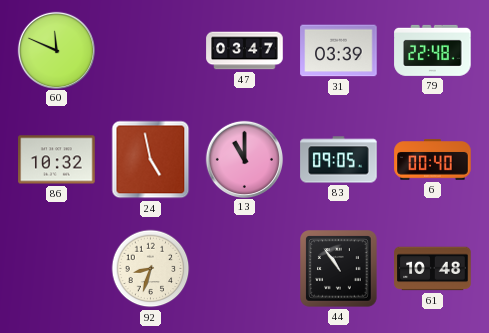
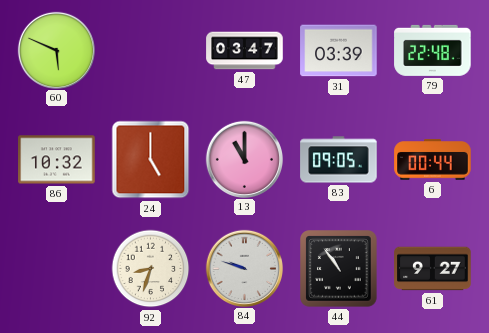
60: 11:49 -> 5:49
24: 4:58 -> 5:00
6: 00:40 -> 00:44
84: none -> 9:48
61: 10:48 -> 9:27
